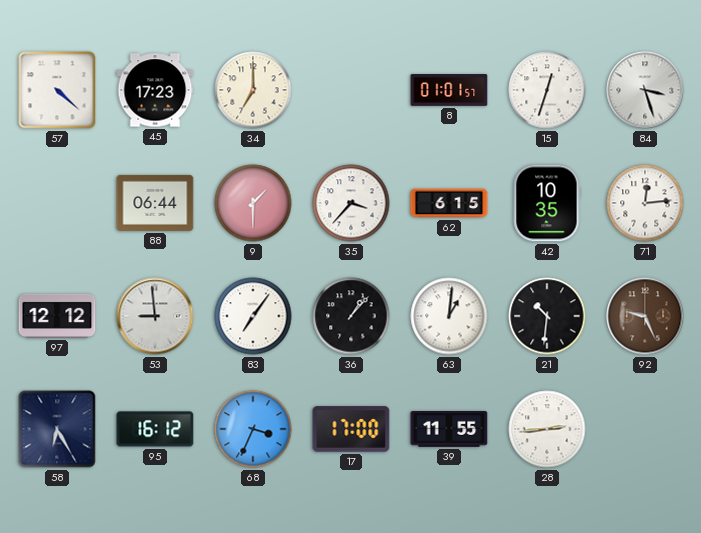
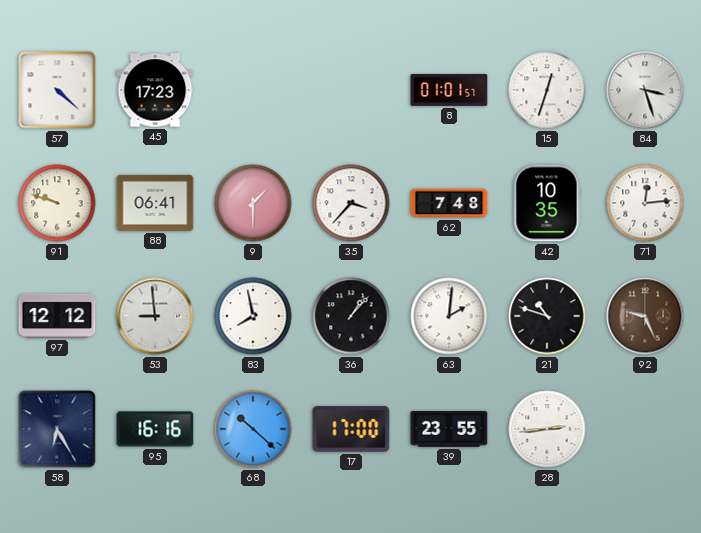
34: 7:00 -> none
91: none -> 9:48
88: 06:44 -> 06:41
62: 6:15 -> 7:48
83: 7:06 -> 7:58
63: 1:01 -> 2:01
21: 10:31 -> 10:48
95: 16:12 -> 16:16
68: 3:34 -> 10:22
39: 11:55 -> 23:55
